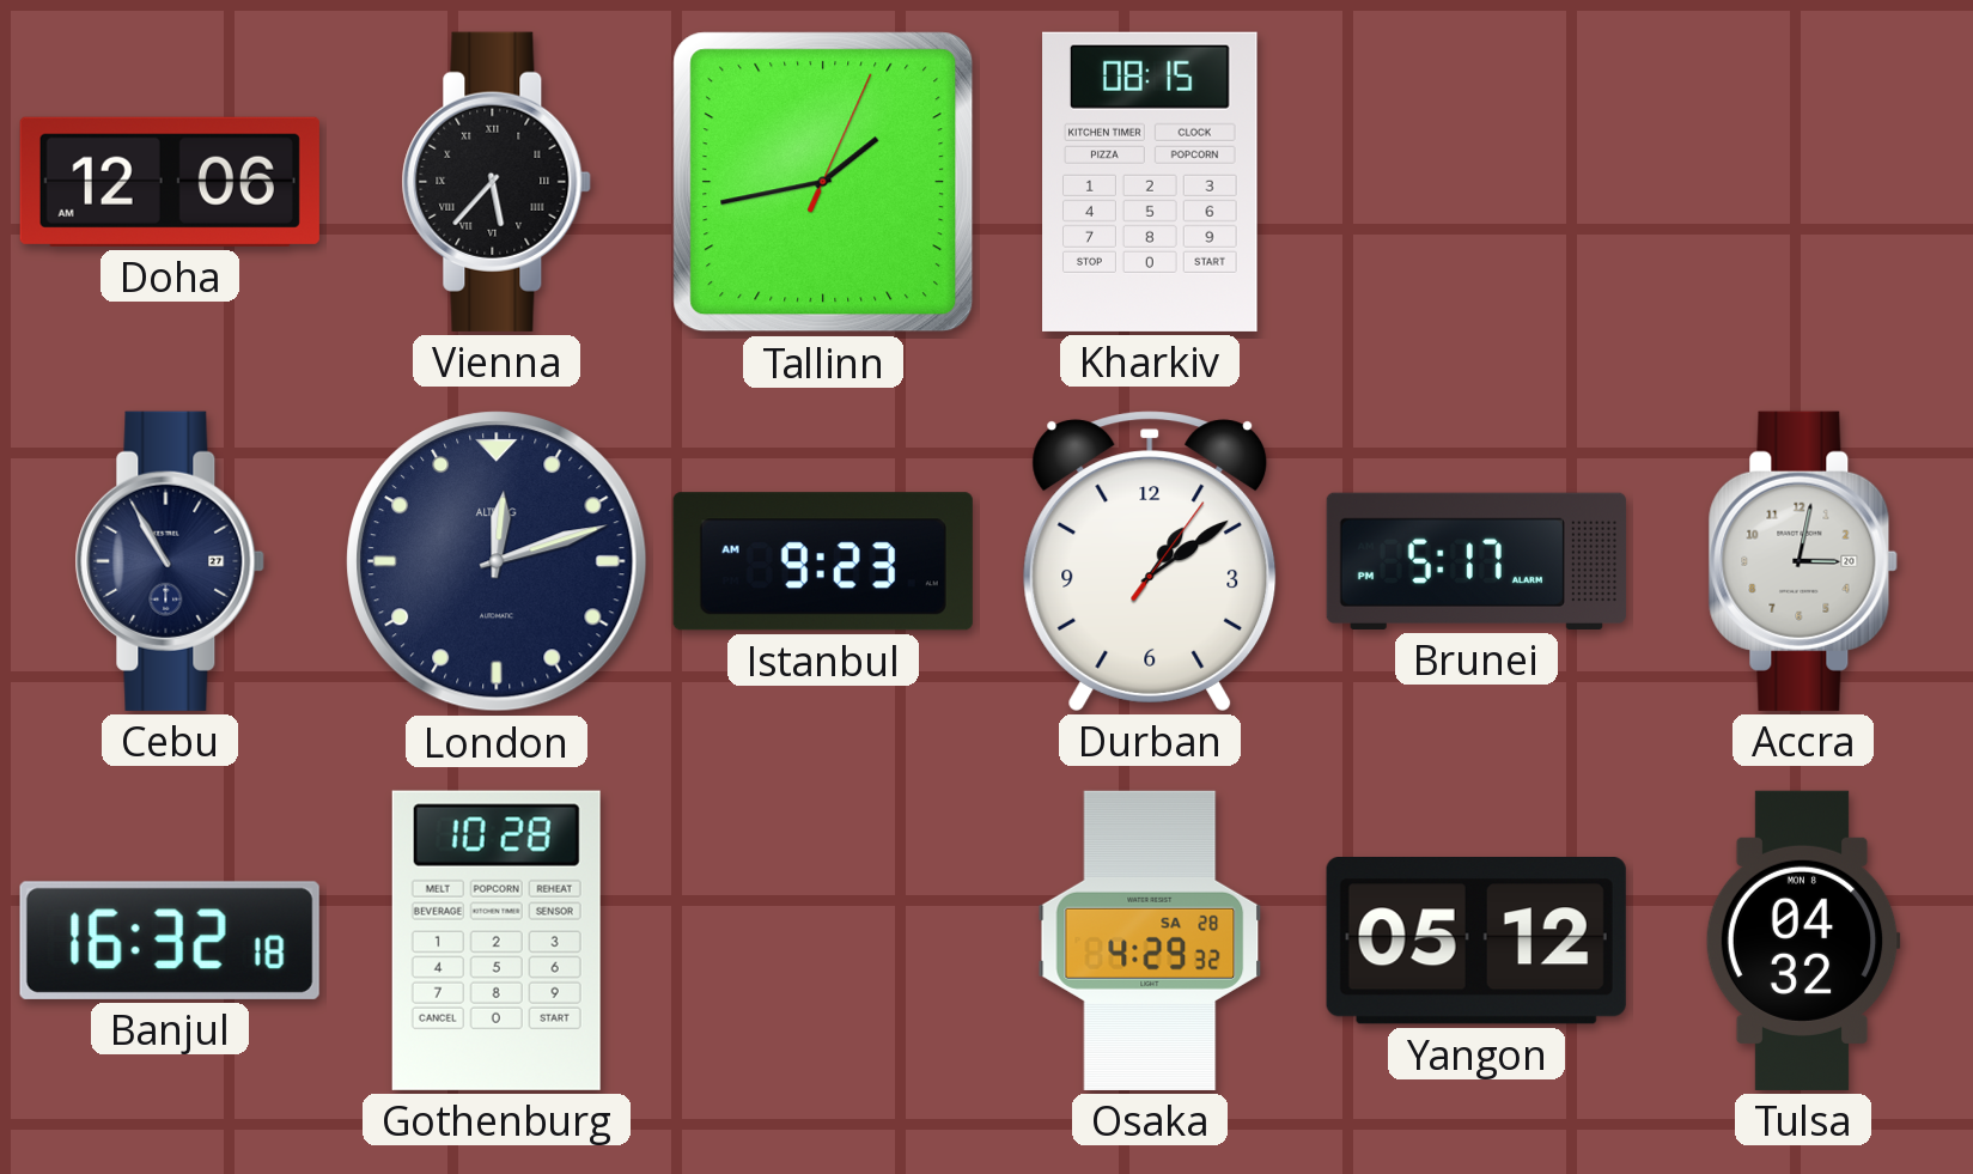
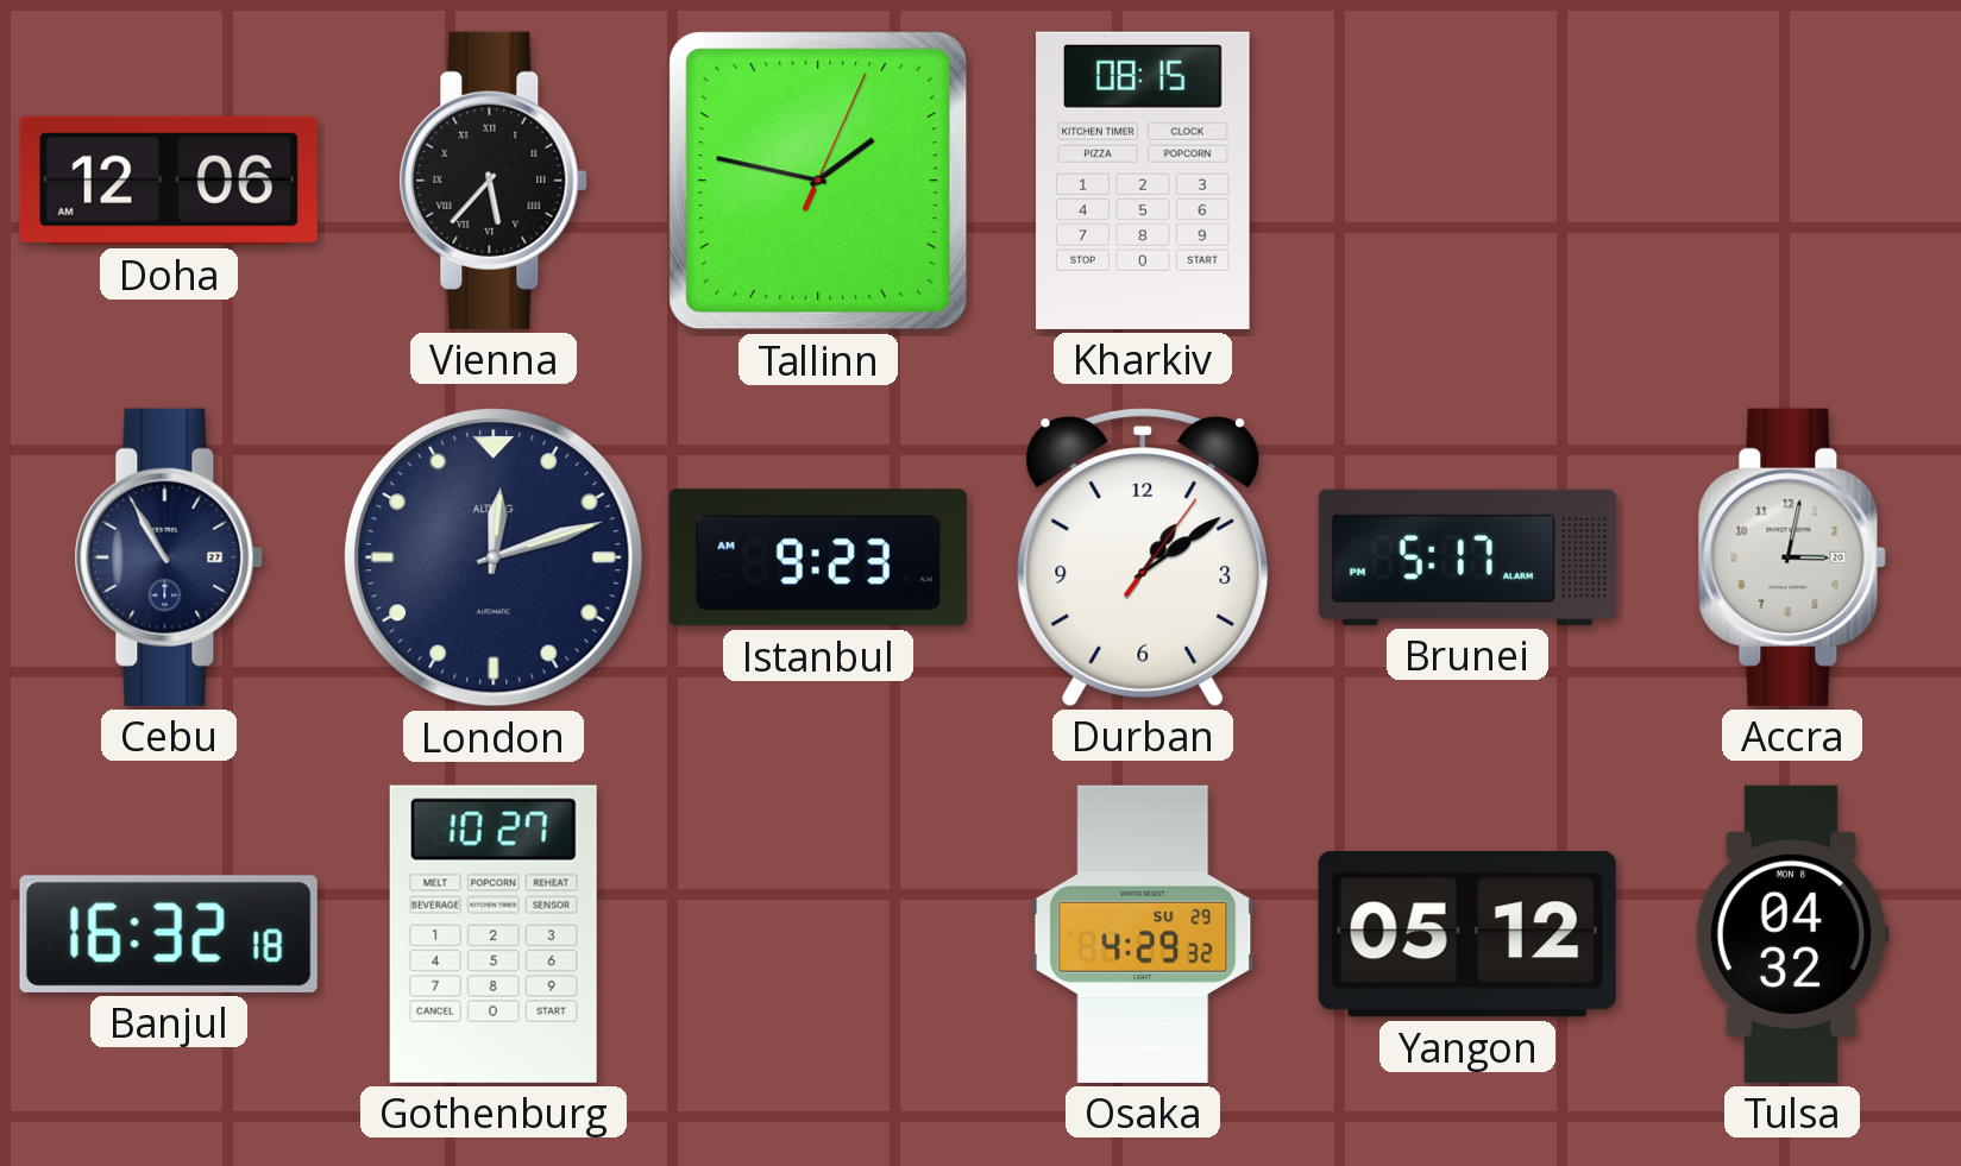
Tallinn: 1:43 -> 1:47
Gothenburg: 10:28 -> 10:27
Osaka date: SA 28 -> SU 29
